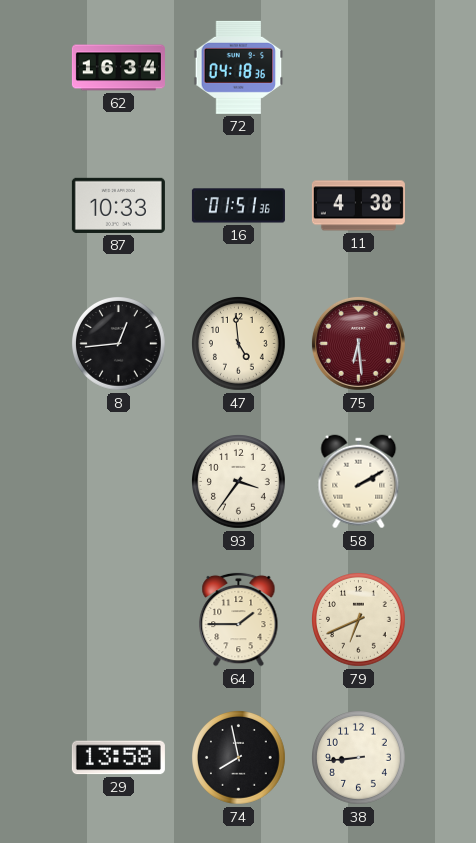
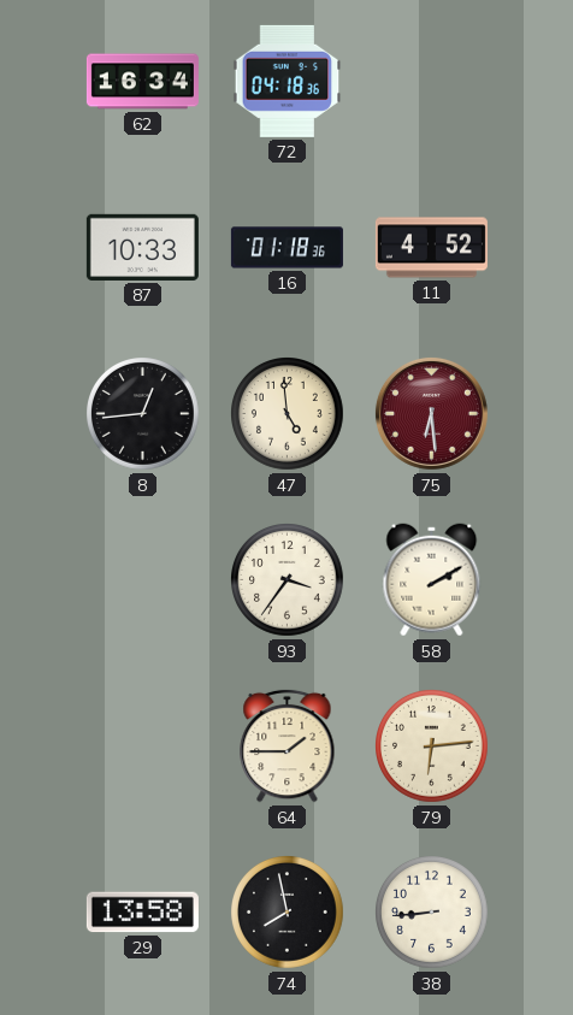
16: 01:51 -> 01:18
11: 4:38 -> 4:52
79: 6:41 -> 6:14
